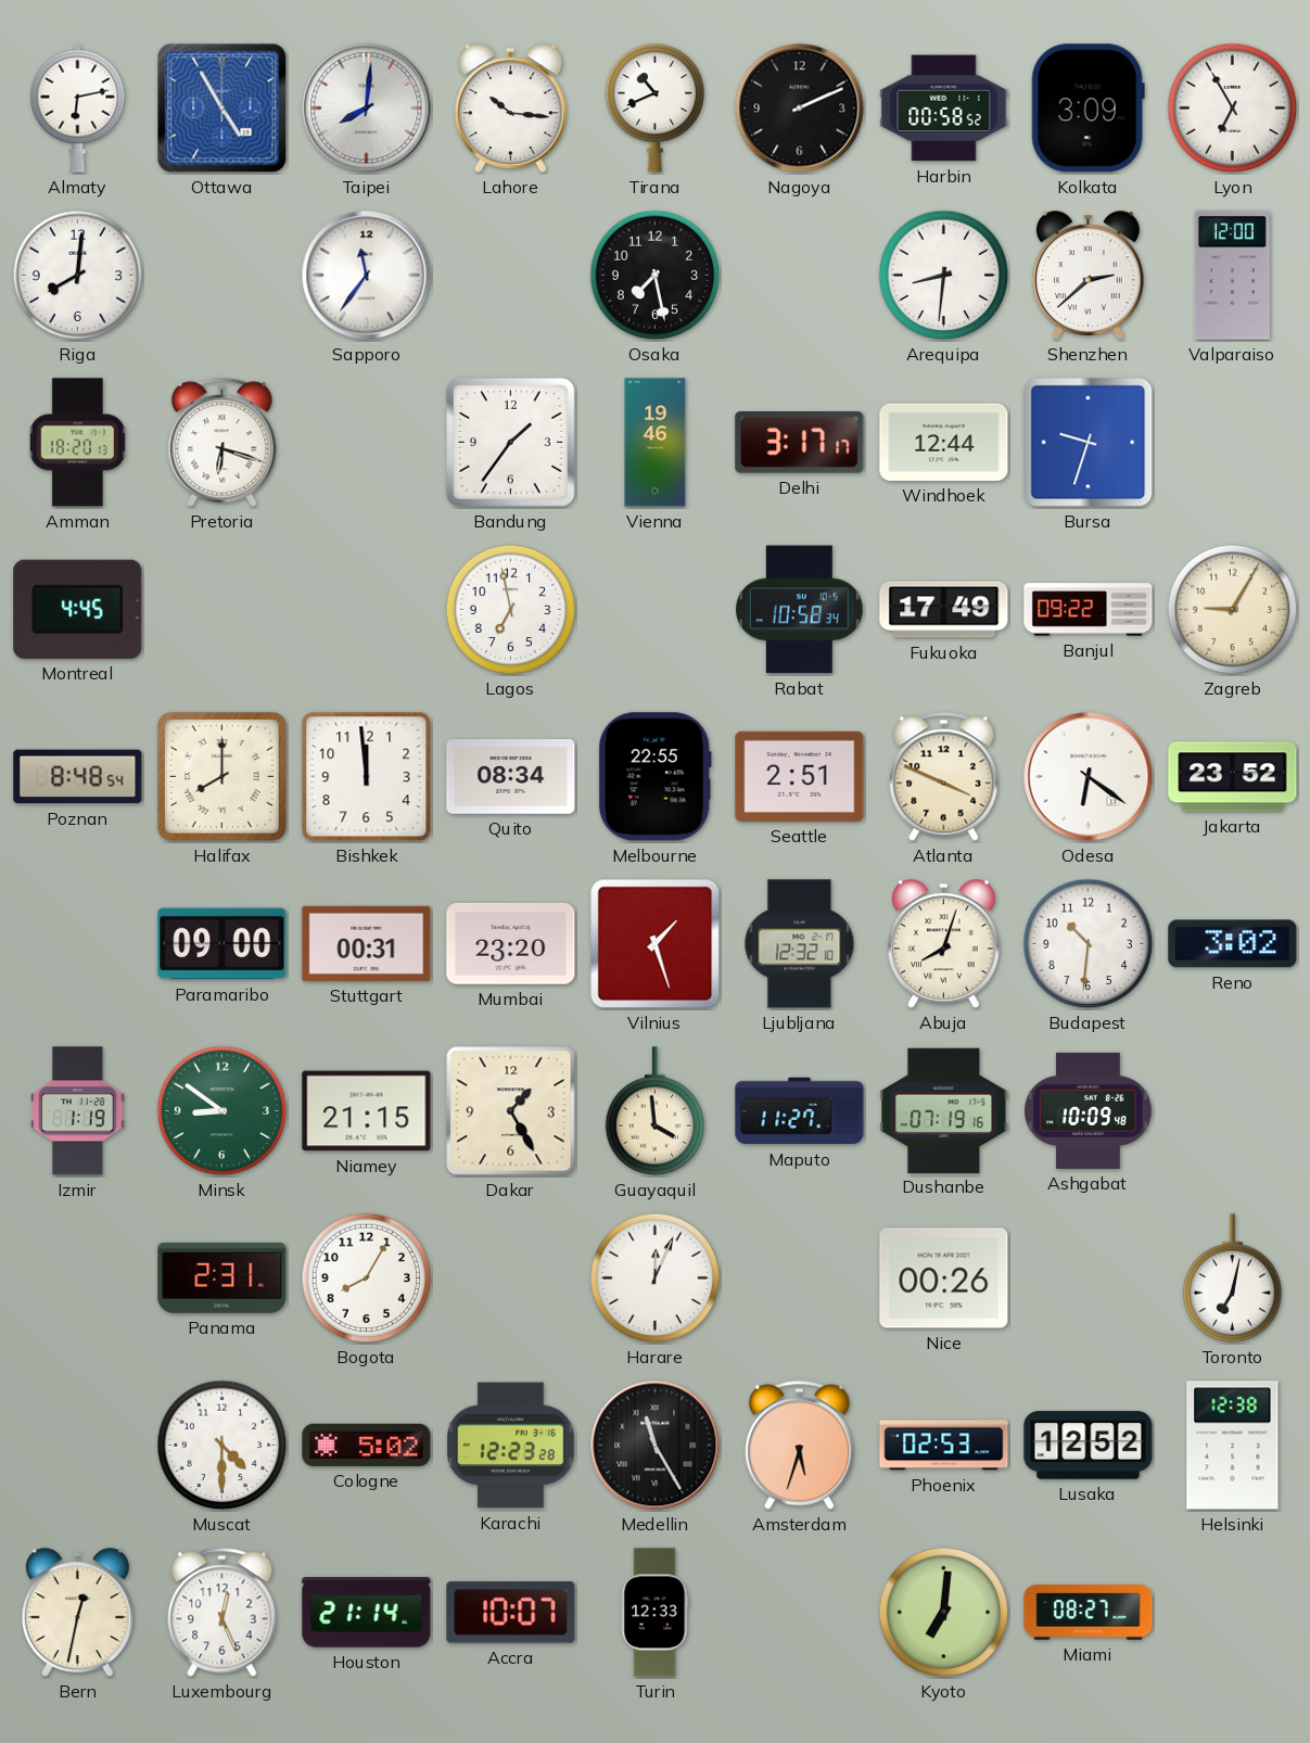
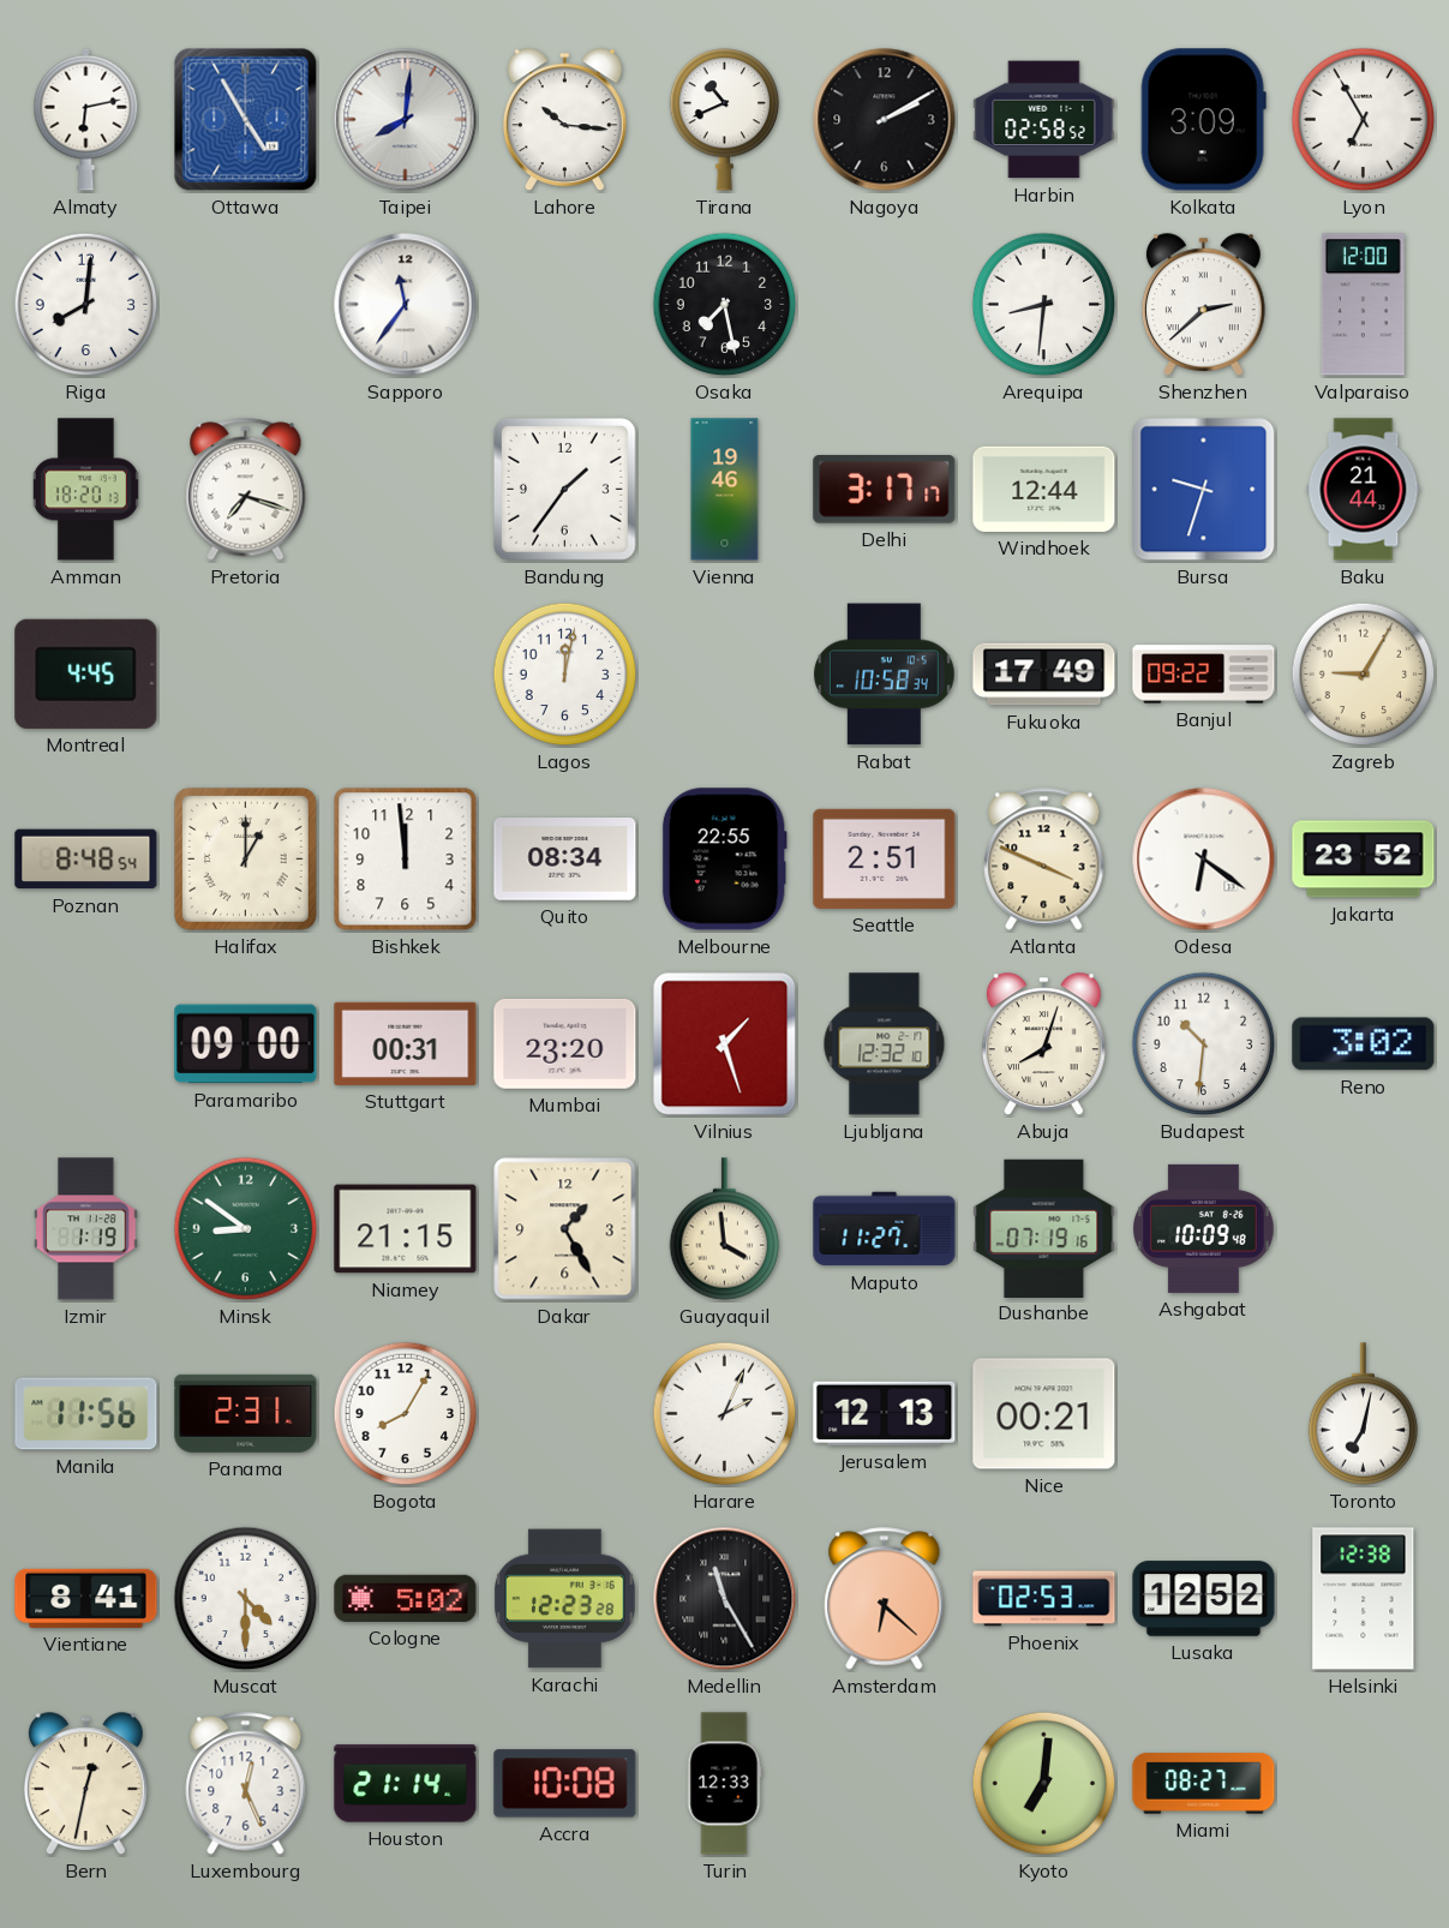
Nagoya: 2:11 -> 2:10
Harbin: 00:58 -> 02:58
Pretoria: 6:18 -> 7:18
Baku: none -> 21:44
Lagos: 6:58 -> 12:02
Halifax: 8:00 -> 1:00
Manila: none -> 11:56
Harare: 12:04 -> 2:04
Jerusalem: none -> 12:13
Nice: 00:26 -> 00:21
Vientiane: none -> 8:41
Amsterdam: 5:33 -> 6:22
Accra: 10:07 -> 10:08
